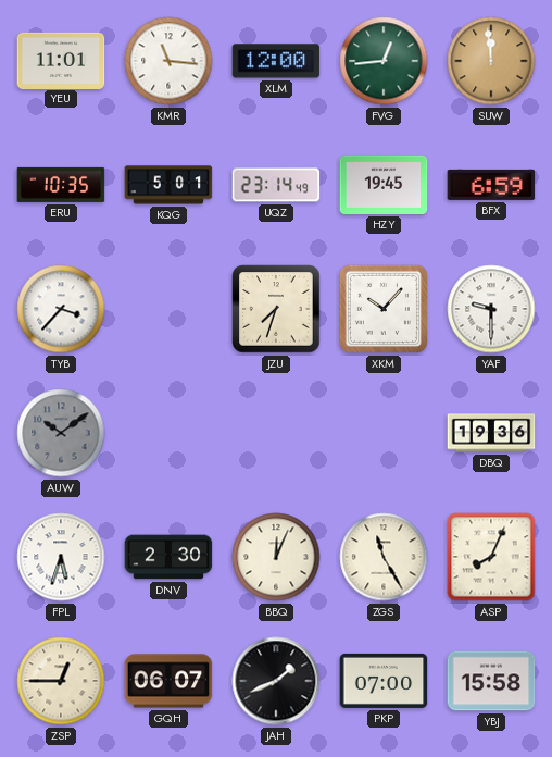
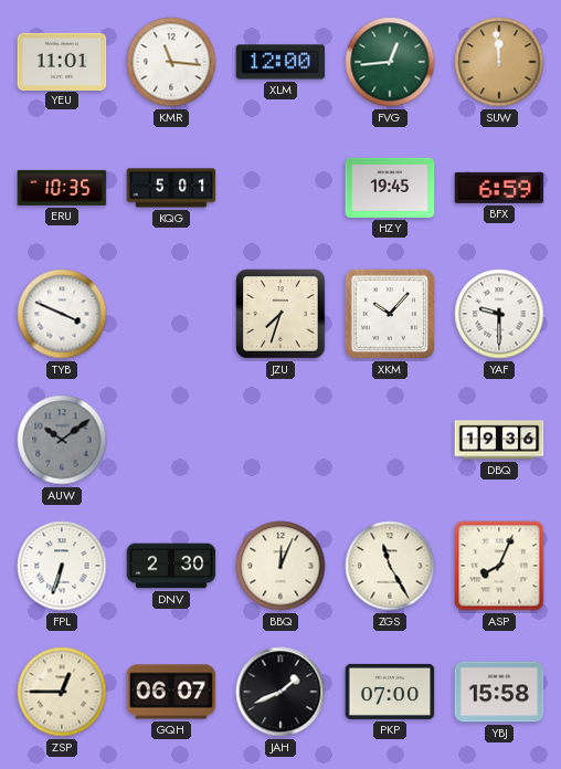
UQZ: 23:14 -> none
TYB: 3:37 -> 3:49
FPL: 5:33 -> 6:33
